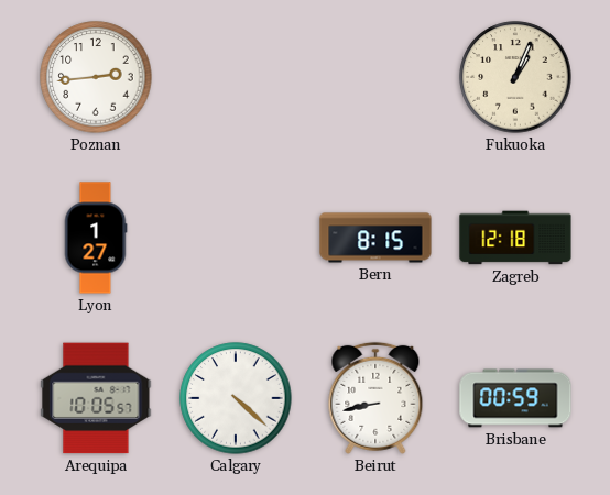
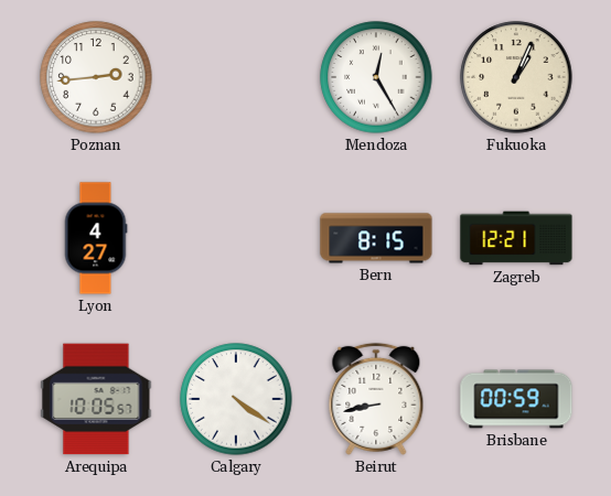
Mendoza: none -> 12:25
Lyon: 1:27 -> 4:27
Zagreb: 12:18 -> 12:21
Calgary: 4:22 -> 4:21
